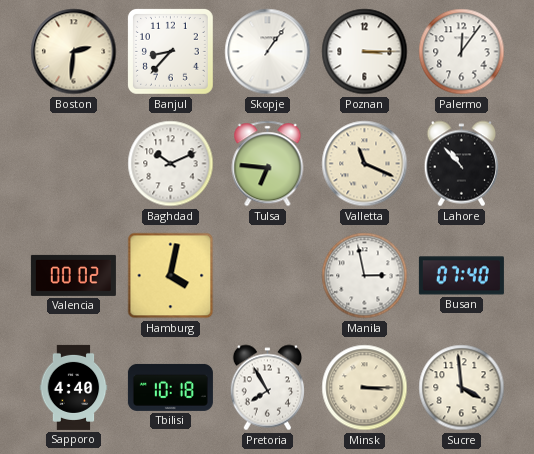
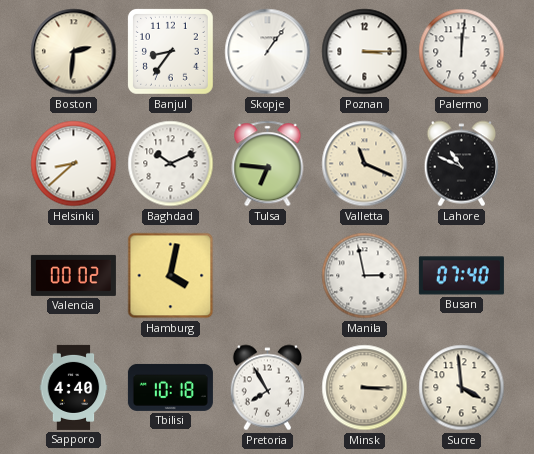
Banjul: 8:37 -> 8:36
Palermo: 12:06 -> 12:01
Helsinki: none -> 8:38
Lahore: 10:53 -> 10:49
